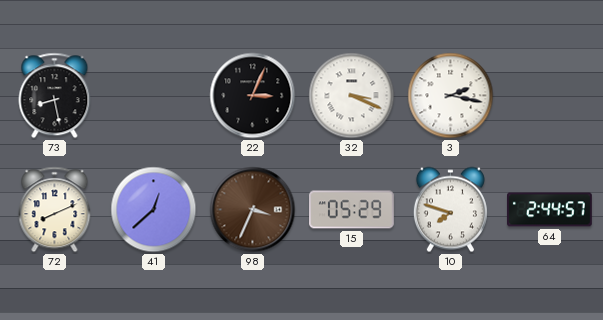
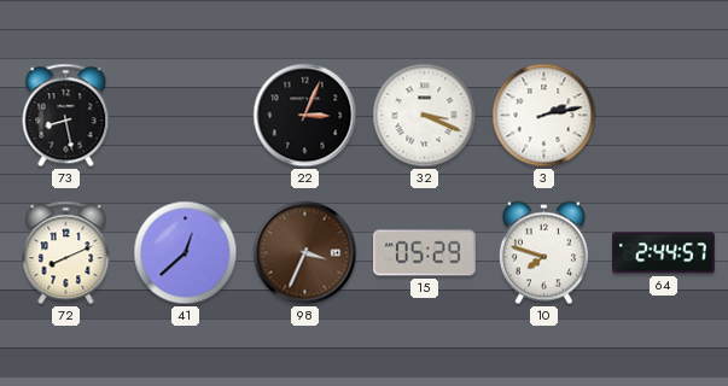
3: 2:17 -> 2:13
